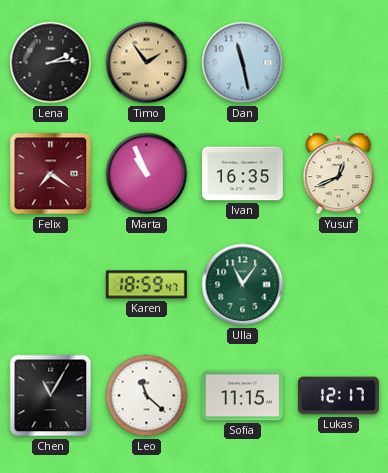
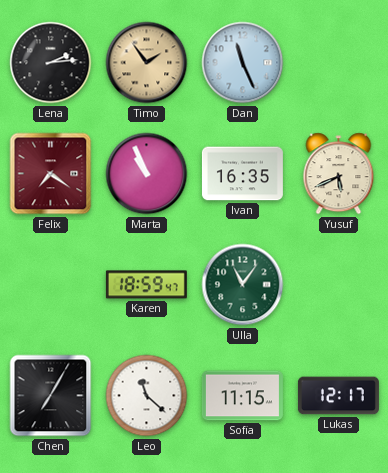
Dan: 11:28 -> 11:26
Yusuf: 12:41 -> 5:41
Chen: 11:05 -> 7:05
